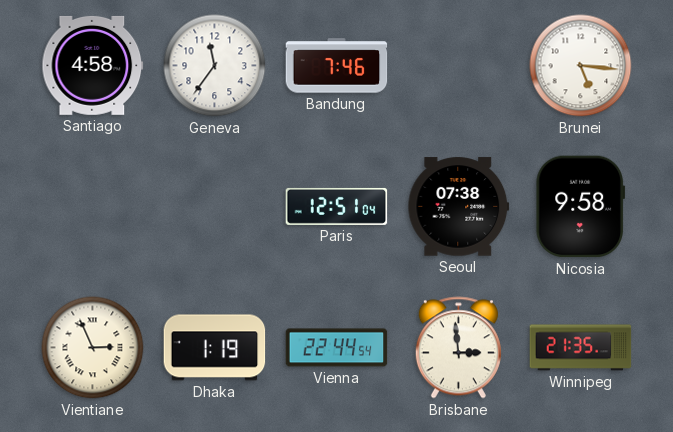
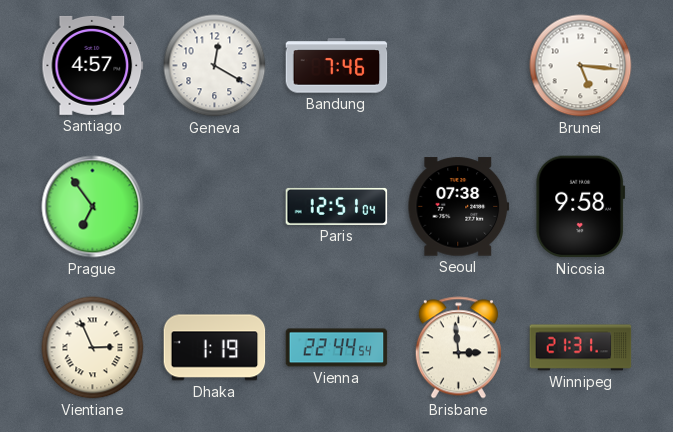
Santiago: 4:58 -> 4:57
Geneva: 11:36 -> 12:20
Prague: none -> 6:54
Winnipeg: 21:35 -> 21:31
